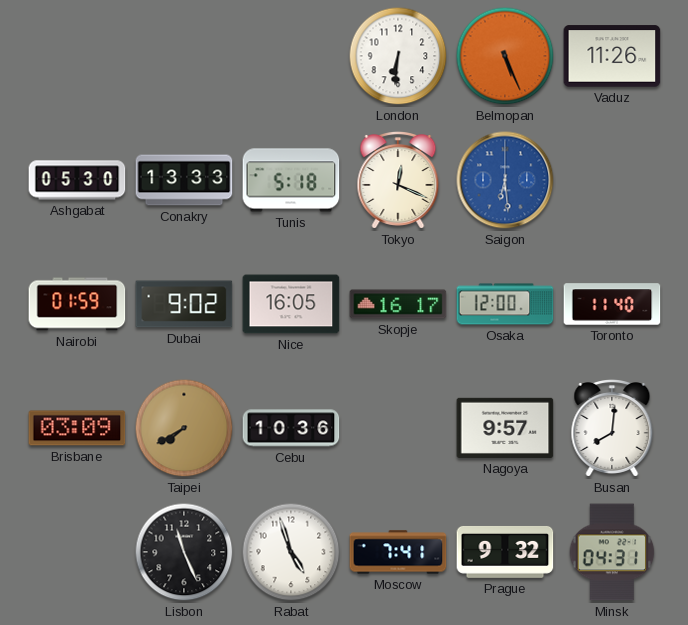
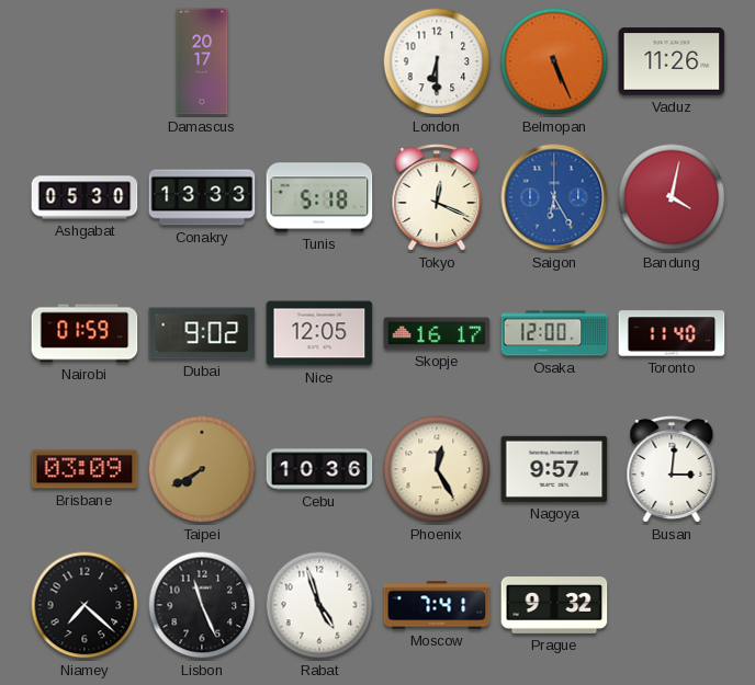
Damascus: none -> 20:17
London: 6:31 -> 6:30
Saigon: 6:29 -> 6:25
Bandung: none -> 4:02
Nice: 16:05 -> 12:05
Phoenix: none -> 12:25
Busan: 8:01 -> 3:01
Niamey: none -> 7:22
Minsk: 04:31 -> none
